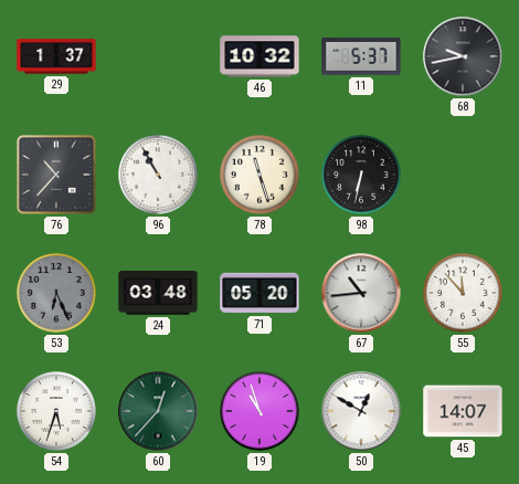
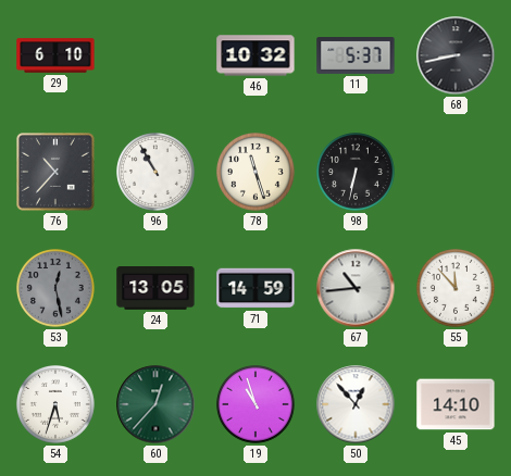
29: 1:37 -> 6:10
68: 9:43 -> 8:43
53: 6:26 -> 12:28
24: 03:48 -> 13:05
71: 05:20 -> 14:59
50: 12:50 -> 12:53
45: 14:07 -> 14:10
